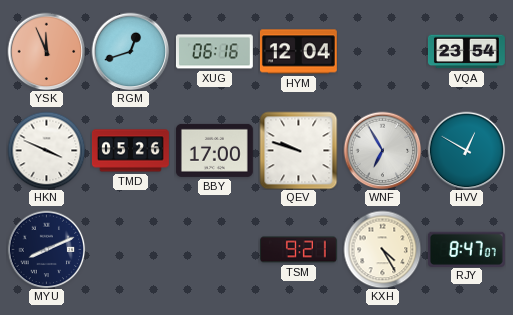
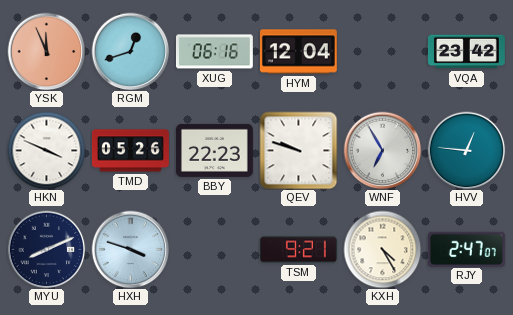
VQA: 23:54 -> 23:42
BBY: 17:00 -> 22:23
HVV: 12:50 -> 12:46
HXH: none -> 3:48
RJY: 8:47 -> 2:47
